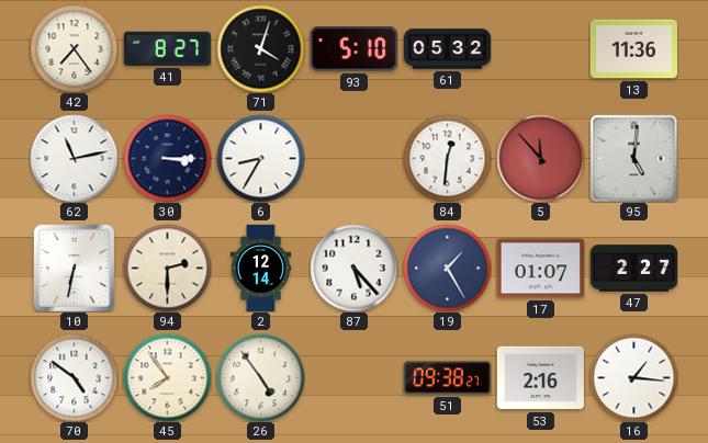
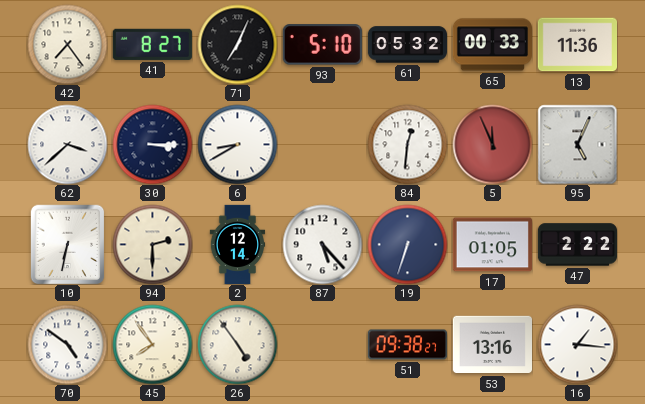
71: 4:03 -> 7:04
65: none -> 00:33
62: 11:13 -> 3:38
6: 8:35 -> 8:40
5: 11:53 -> 11:56
95: 5:01 -> 5:04
19: 1:25 -> 6:33
17: 01:07 -> 01:05
47: 2:27 -> 2:22
53: 2:16 -> 13:16
